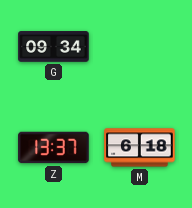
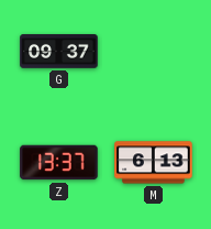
G: 09:34 -> 09:37
M: 6:18 -> 6:13
